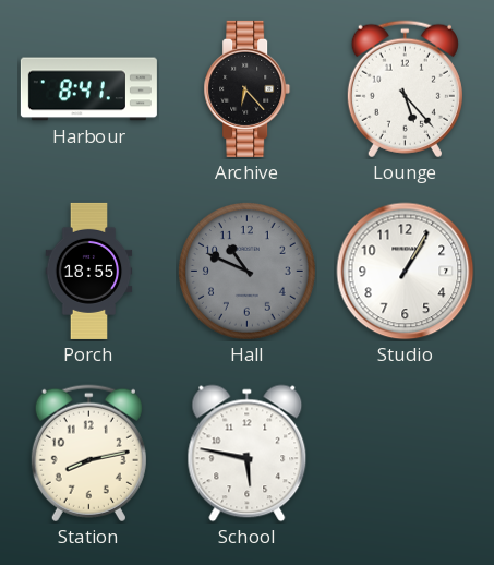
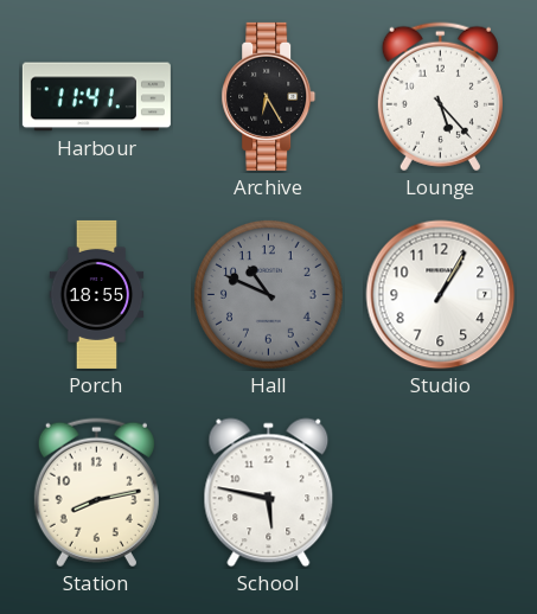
Harbour: 8:41 -> 11:41
Archive: 6:23 -> 6:25
